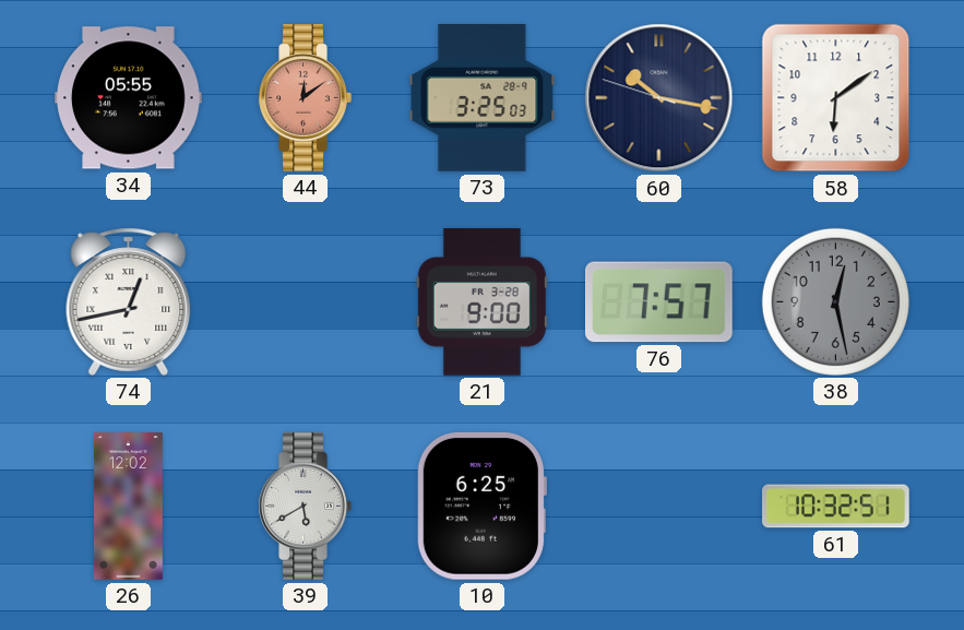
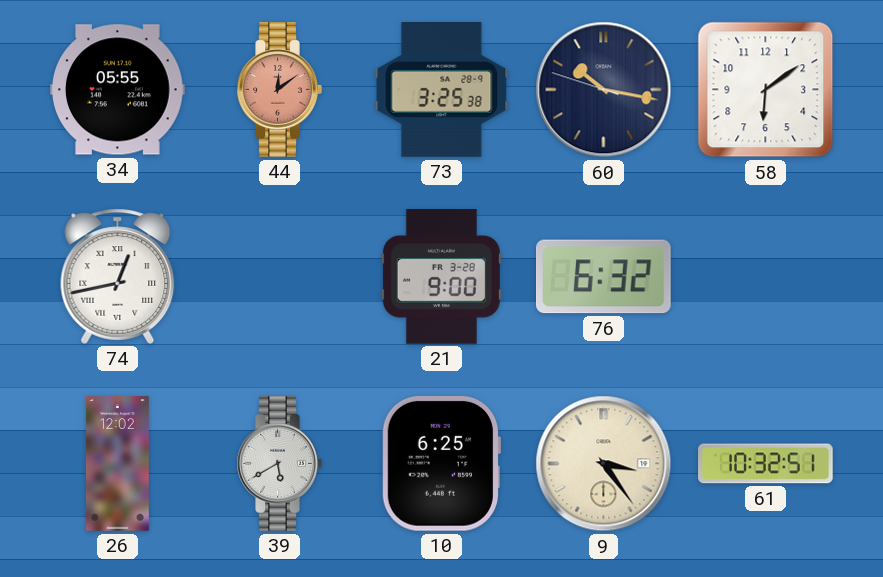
73: 3:25:03 -> 3:25:38
76: 7:57 -> 6:32
38: 12:28 -> none
9: none -> 3:24
